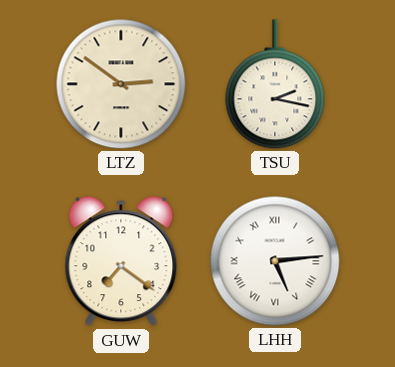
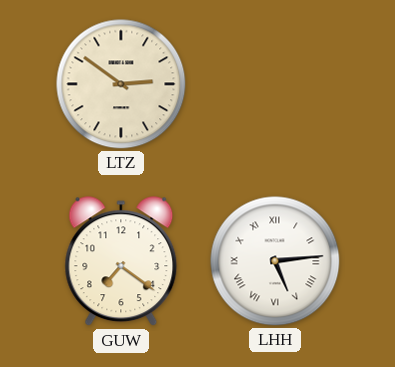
TSU: 2:17 -> none
